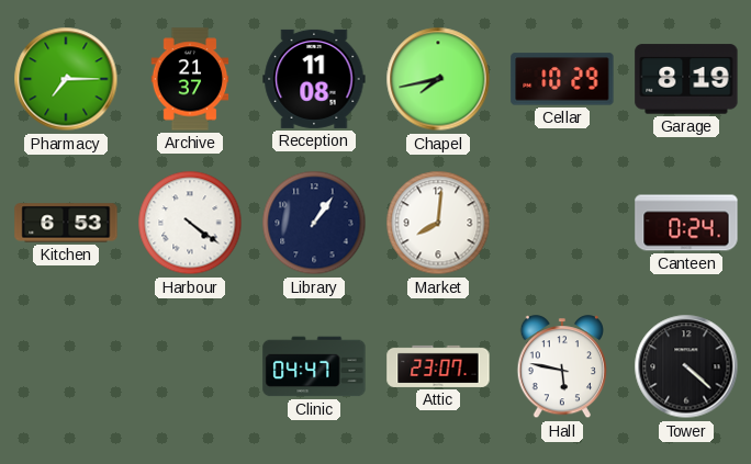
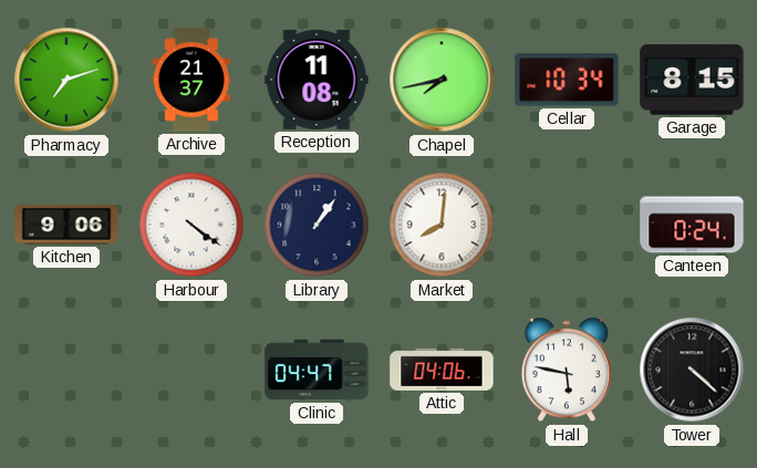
Pharmacy: 7:15 -> 7:12
Cellar: 10:29 -> 10:34
Garage: 8:19 -> 8:15
Kitchen: 6:53 -> 9:06
Attic: 23:07 -> 04:06
